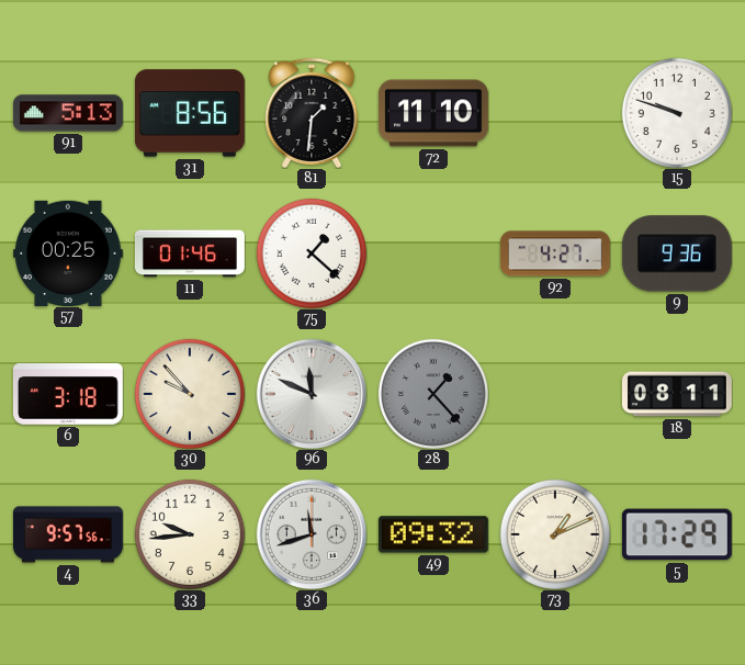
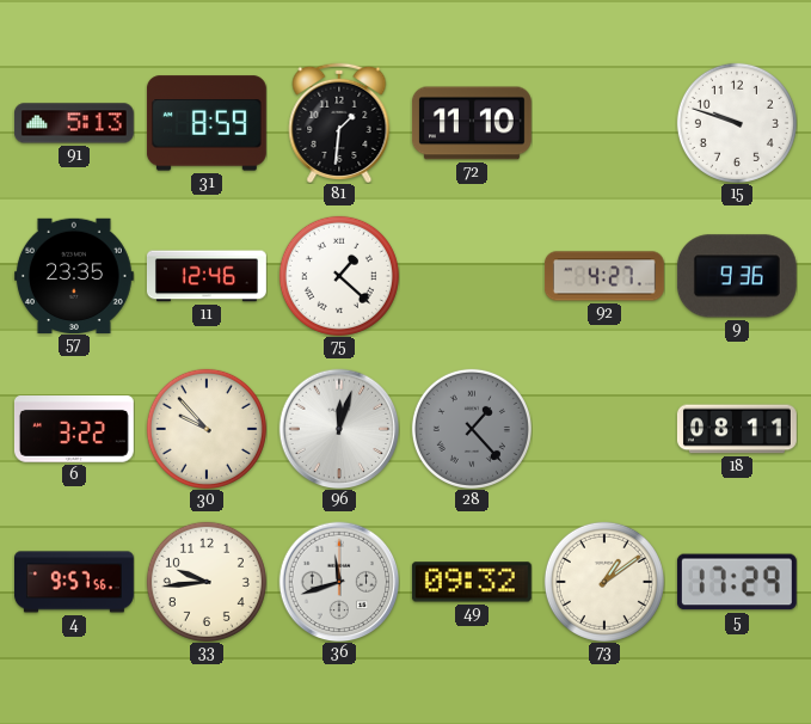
31: 8:56 -> 8:59
57: 00:25 -> 23:35
11: 01:46 -> 12:46
6: 3:18 -> 3:22
96: 11:49 -> 12:03
73: 1:11 -> 1:09
